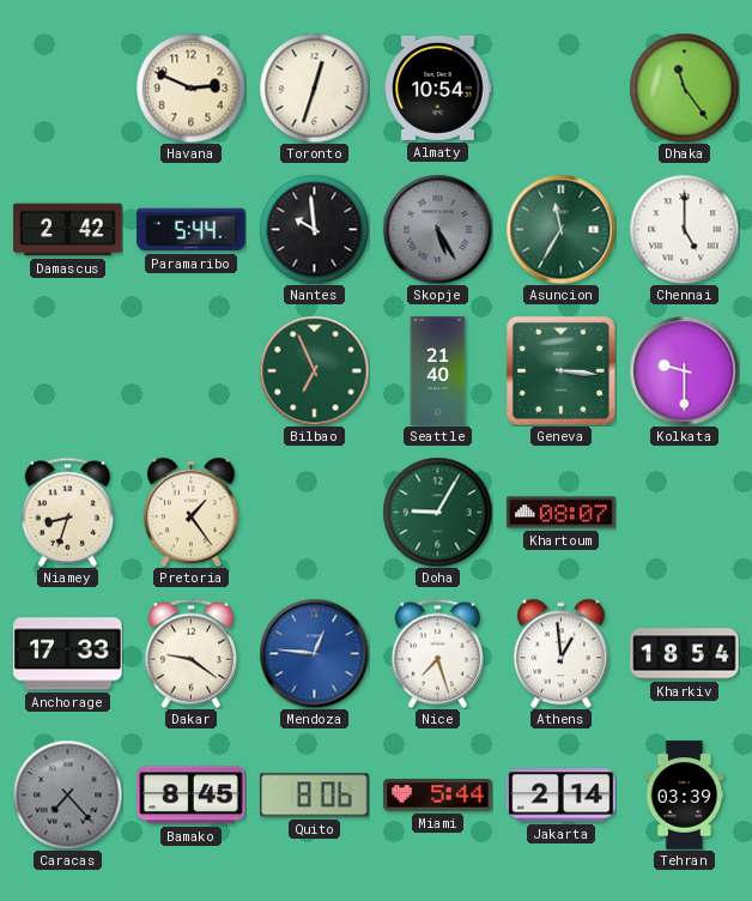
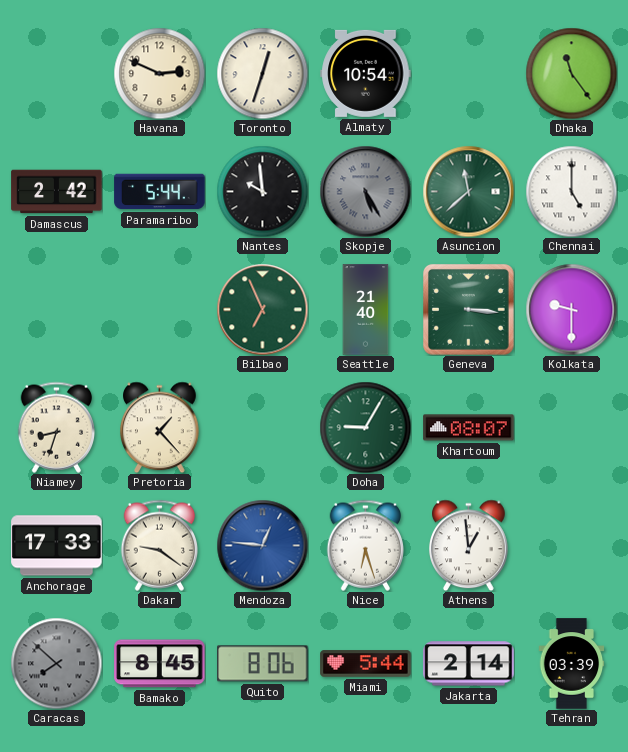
Asuncion: 11:35 -> 11:38
Pretoria: 1:24 -> 1:23
Nice: 7:27 -> 6:27
Kharkiv: 18:54 -> none
Caracas: 7:23 -> 7:52
